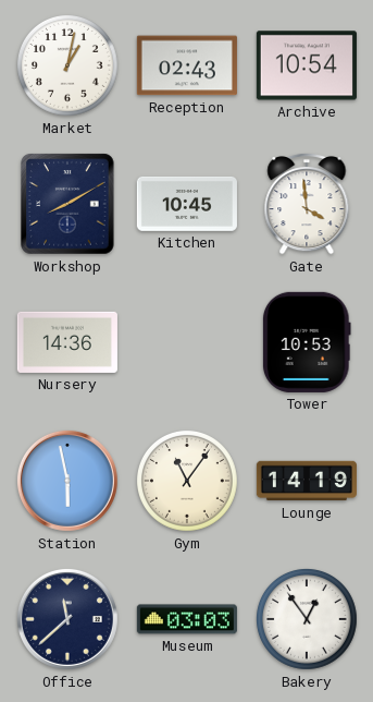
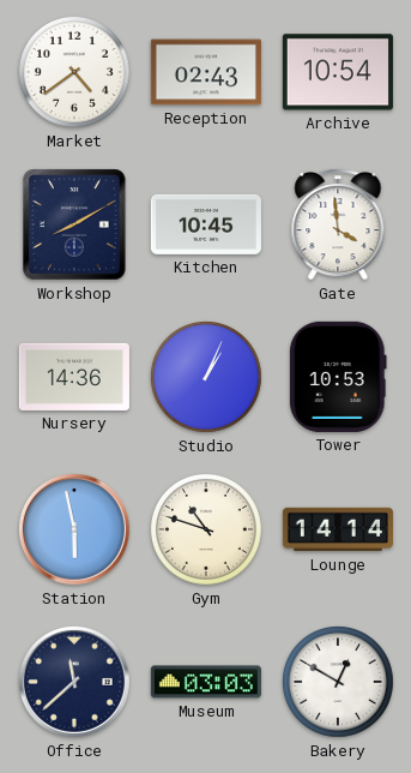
Market: 1:02 -> 4:39
Studio: none -> 1:04
Gym: 11:06 -> 10:48
Lounge: 14:19 -> 14:14
Bakery: 12:54 -> 12:50
